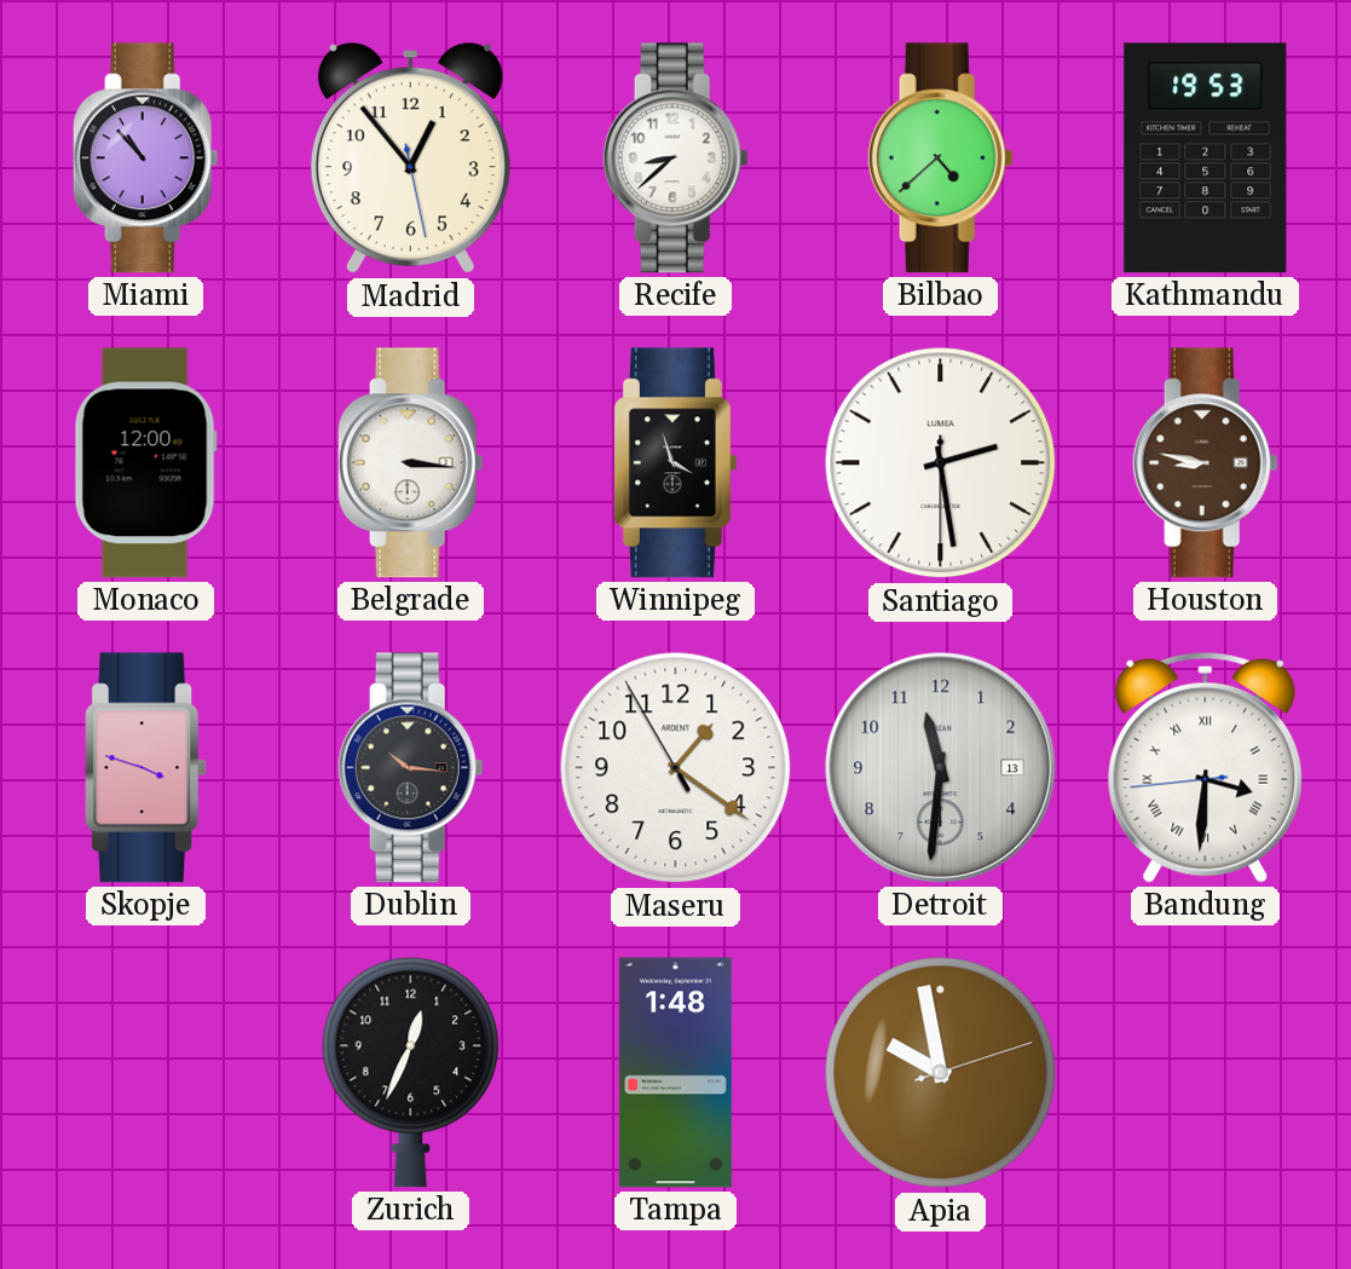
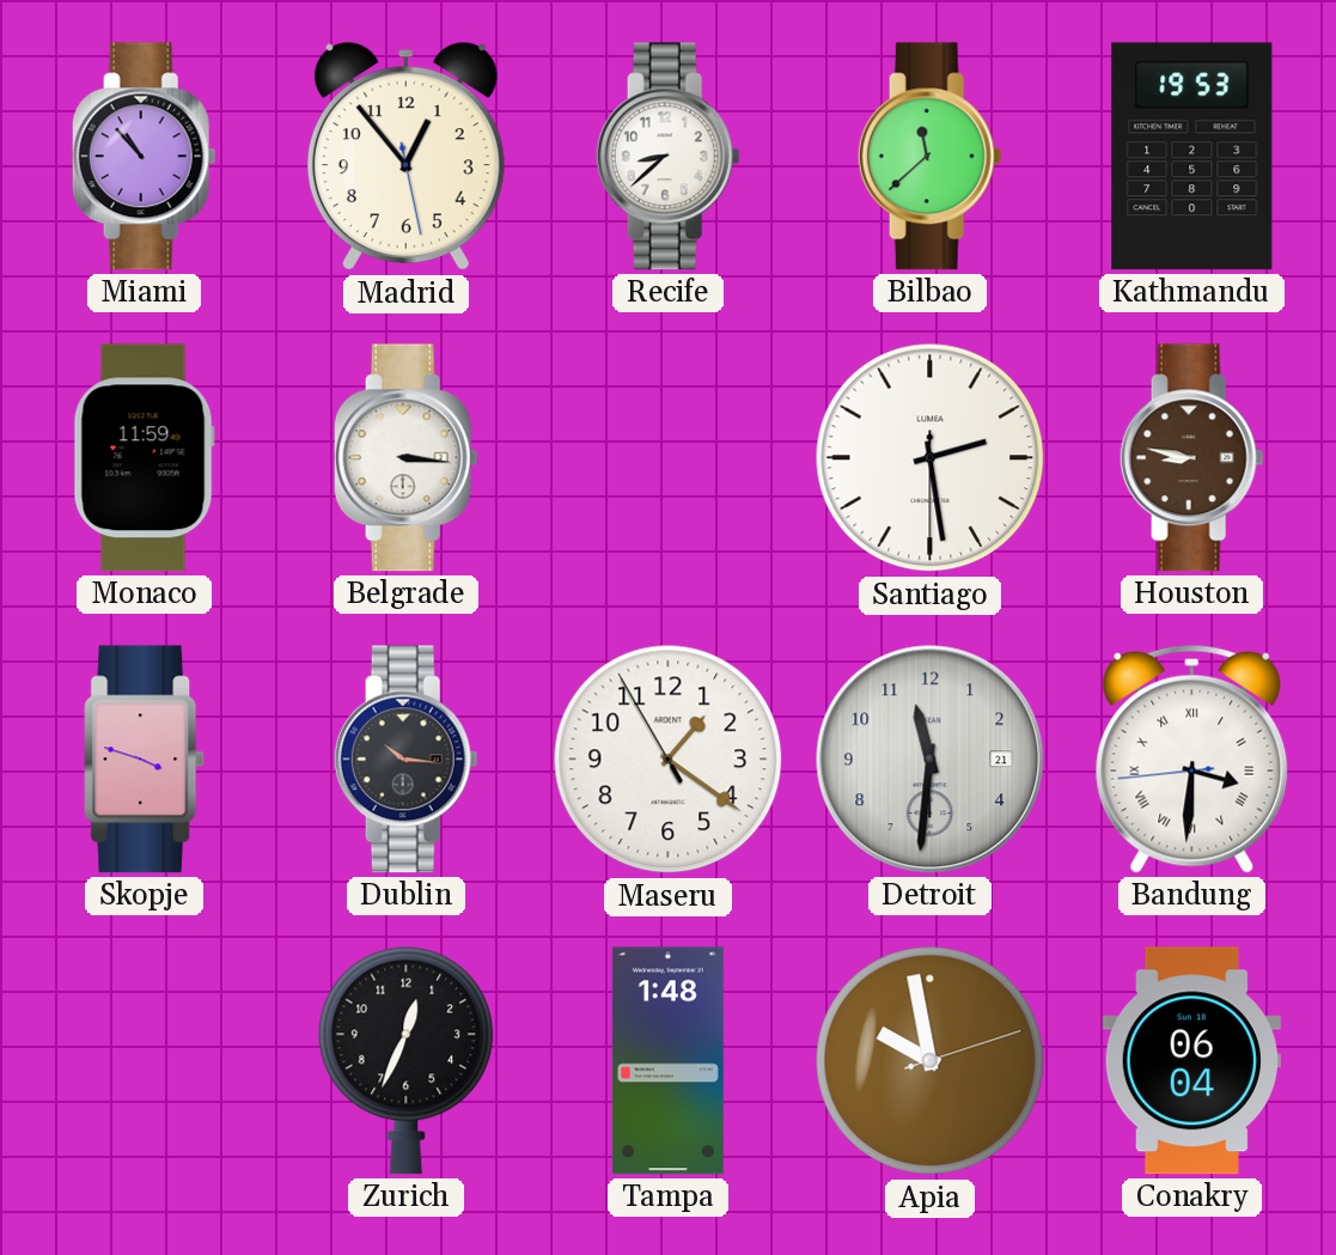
Bilbao: 4:38 -> 11:38
Monaco: 12:00 -> 11:59
Winnipeg: 3:57 -> none
Detroit date: 13 -> 21
Conakry: none -> 06:04
